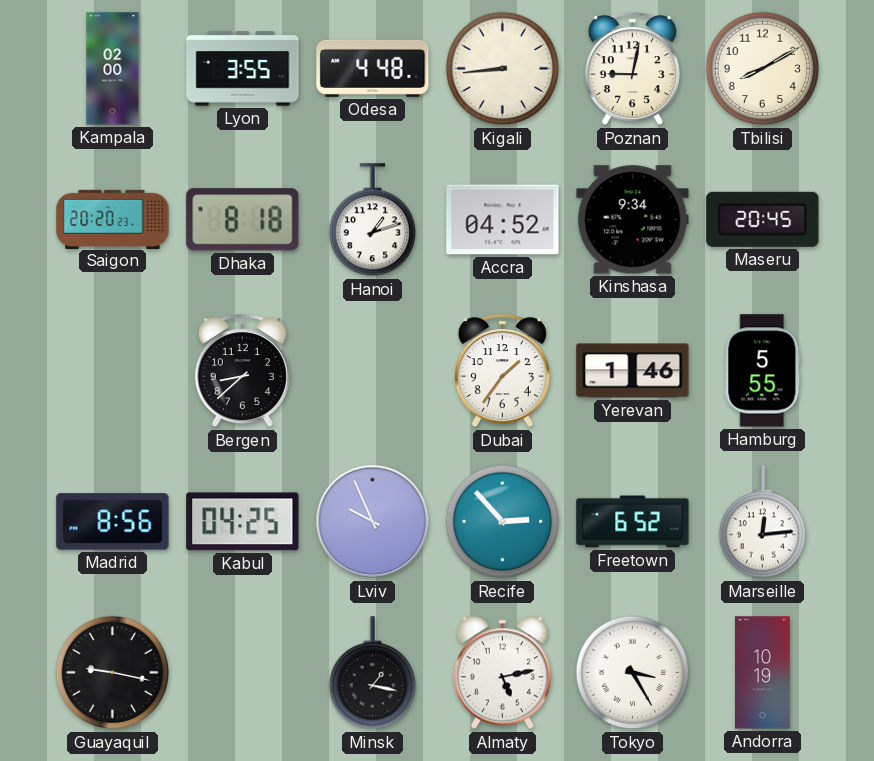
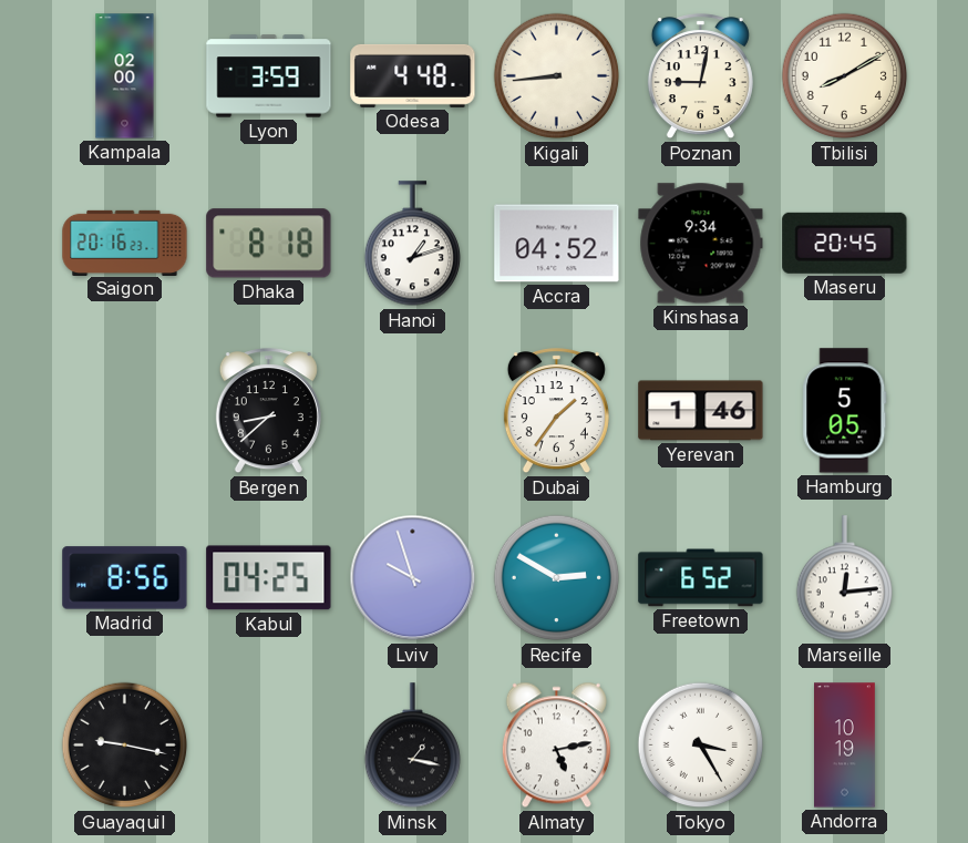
Lyon: 3:55 -> 3:59
Saigon: 20:20 -> 20:16
Hamburg: 5:55 -> 5:05
Lviv: 9:56 -> 9:57
Recife: 2:53 -> 2:50
